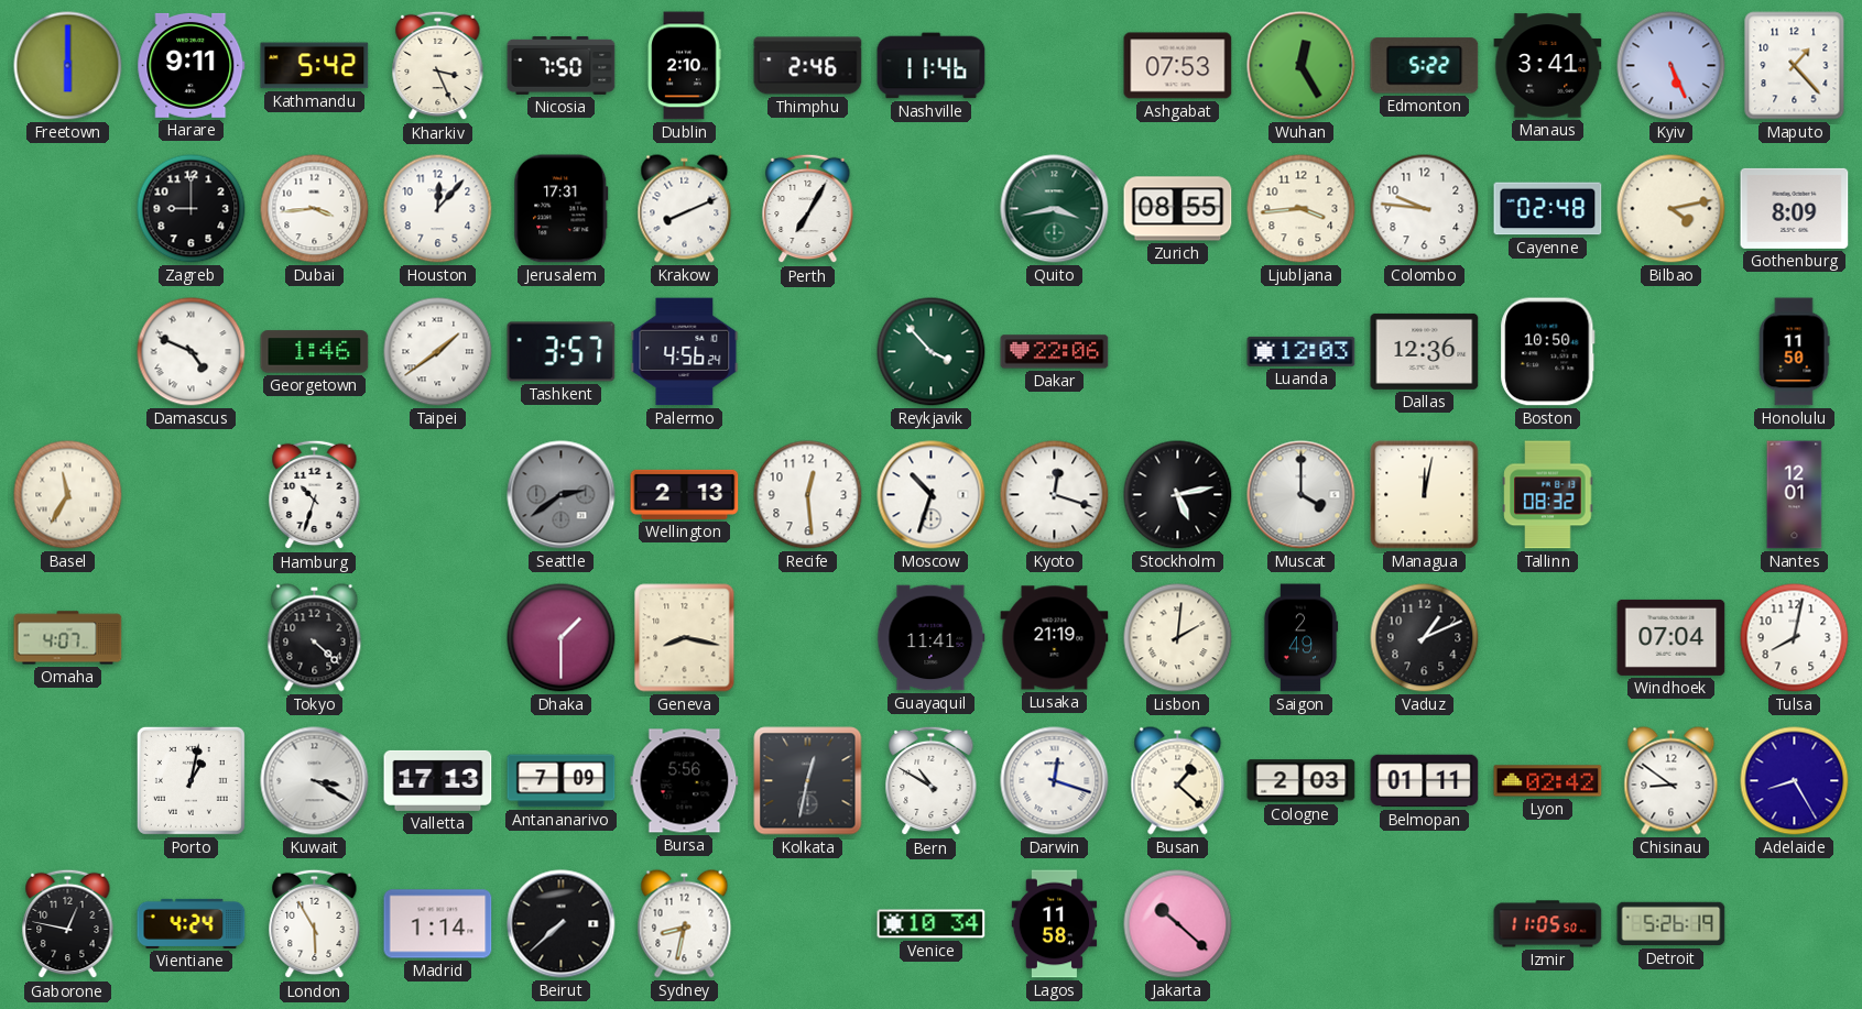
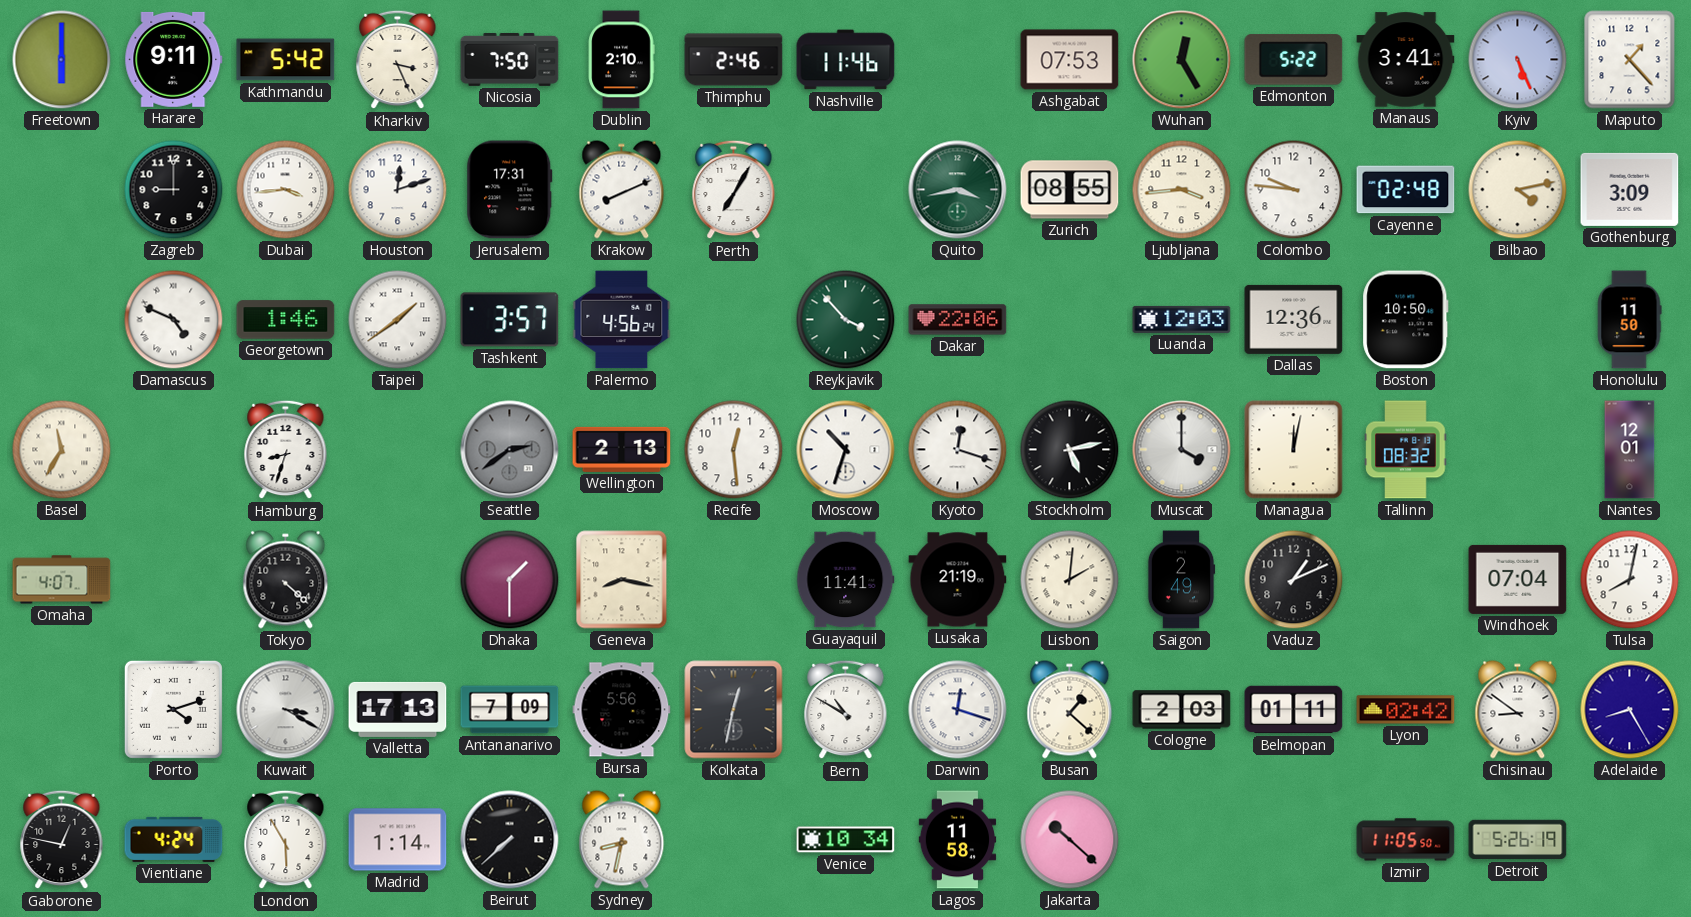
Houston: 12:07 -> 12:12
Gothenburg: 8:09 -> 3:09
Hamburg: 10:33 -> 8:33
Porto: 1:02 -> 4:12
